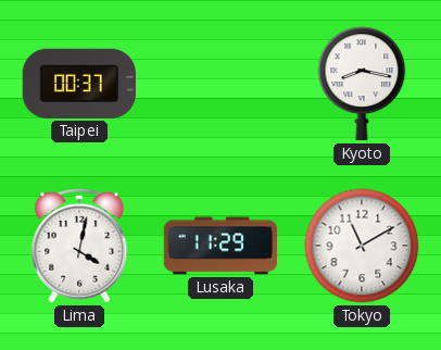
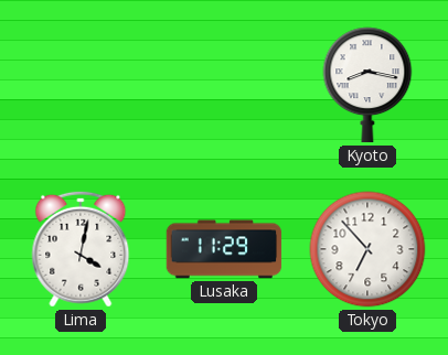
Taipei: 00:37 -> none
Tokyo: 11:10 -> 6:53
